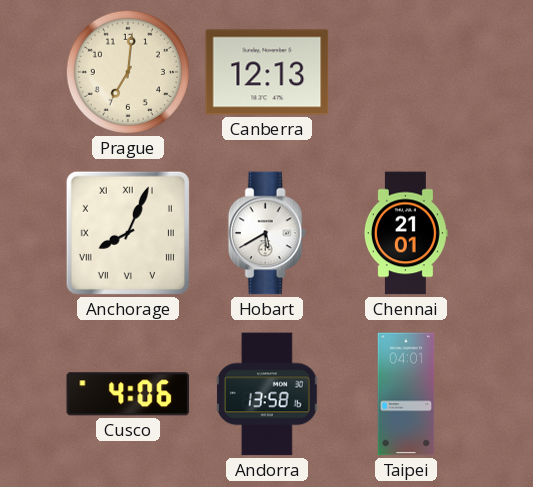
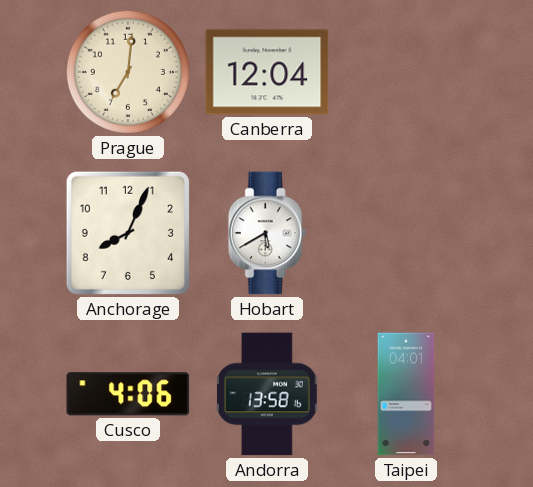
Canberra: 12:13 -> 12:04
Anchorage numerals: Roman -> Arabic
Chennai: 21:01 -> none
